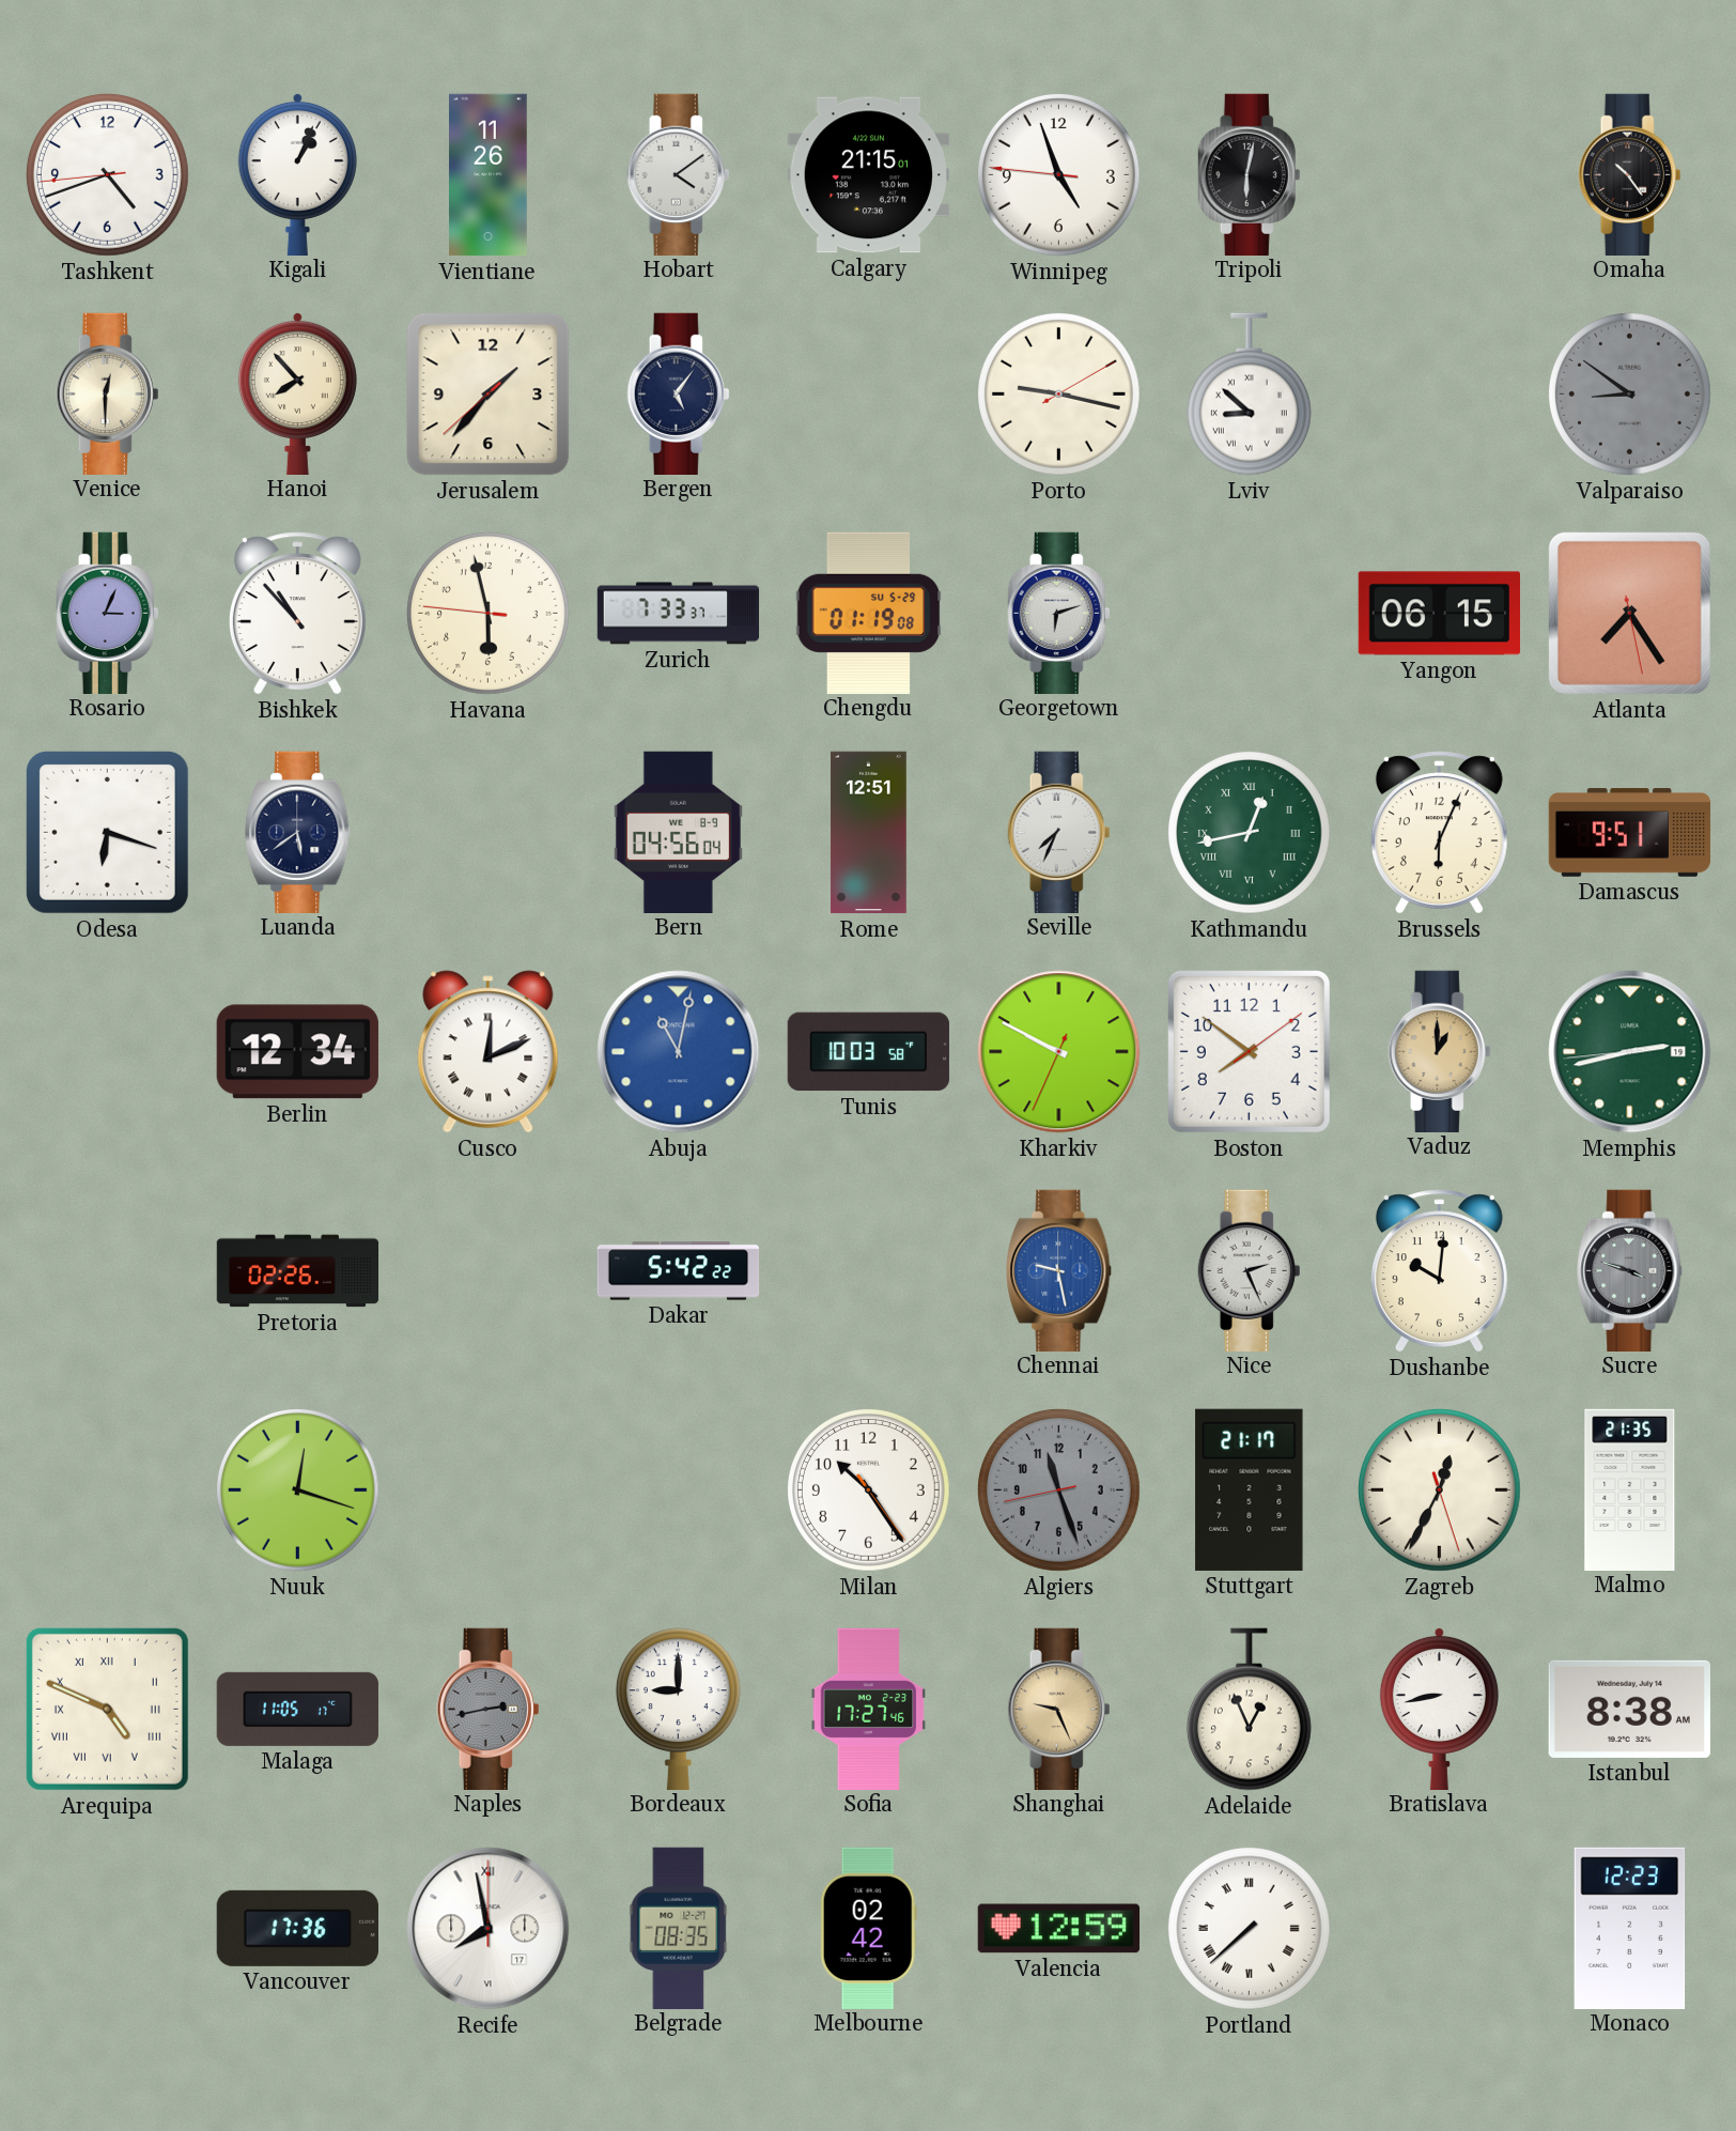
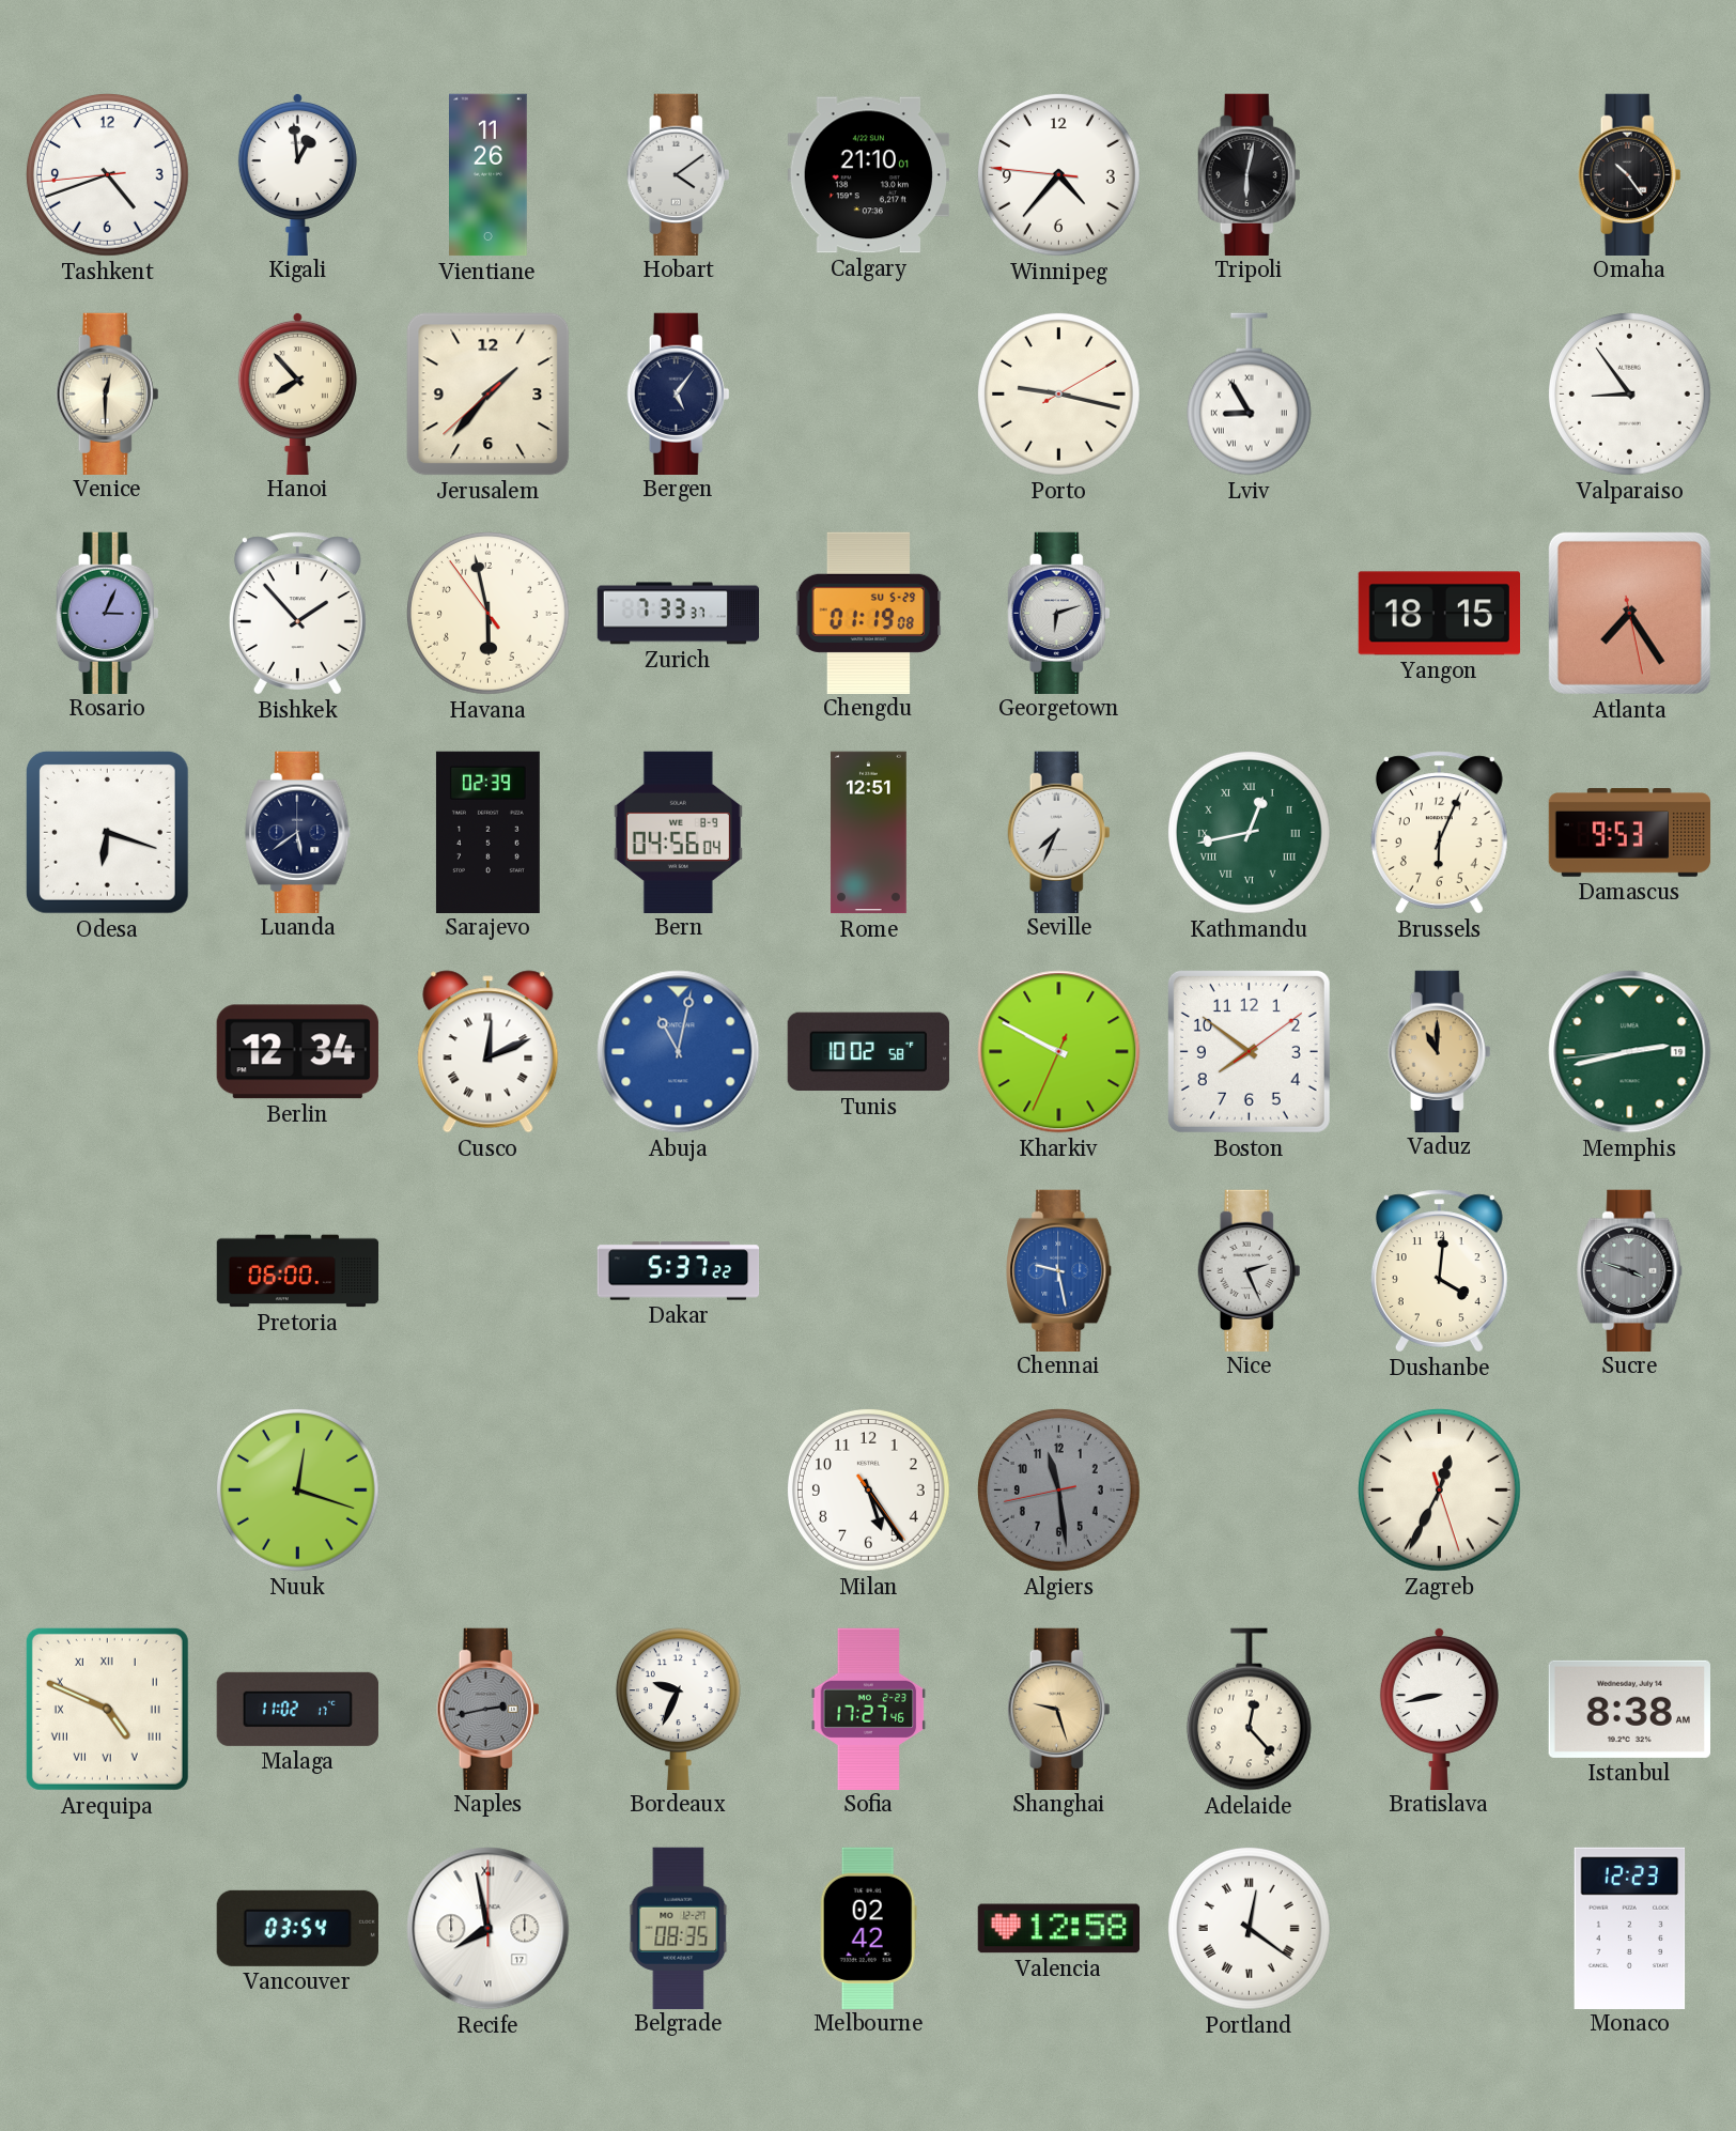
Kigali: 1:04 -> 12:59
Calgary: 21:15 -> 21:10
Winnipeg: 4:56 -> 4:36
Lviv: 8:52 -> 8:55
Valparaiso: 8:51 -> 8:54
Valparaiso dial: grey -> white
Bishkek: 10:53 -> 1:53
Havana: 5:57:46 -> 5:57:54
Yangon: 06:15 -> 18:15
Sarajevo: none -> 02:39
Damascus: 9:51 -> 9:53
Tunis: 10:03 -> 10:02
Vaduz: 1:00 -> 11:00
Pretoria: 02:26 -> 06:00
Dakar: 5:42 -> 5:37
Dushanbe: 10:01 -> 4:01
Milan: 10:24 -> 5:24
Algiers: 11:26 -> 11:28
Stuttgart: 21:17 -> none
Malmo: 21:35 -> none
Malaga: 11:05 -> 11:02
Bordeaux: 9:00 -> 9:34
Shanghai: 9:26 -> 9:27
Adelaide: 12:56 -> 12:23
Vancouver: 17:36 -> 03:54
Valencia: 12:59 -> 12:58
Portland: 7:38 -> 12:21
